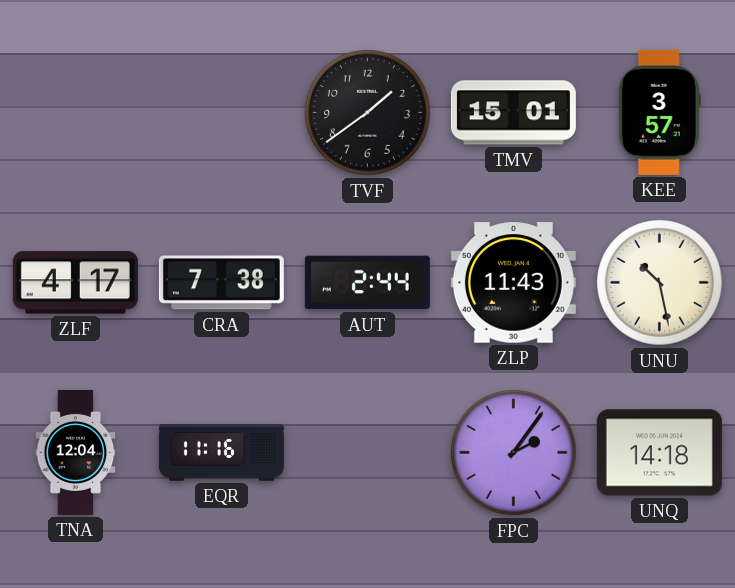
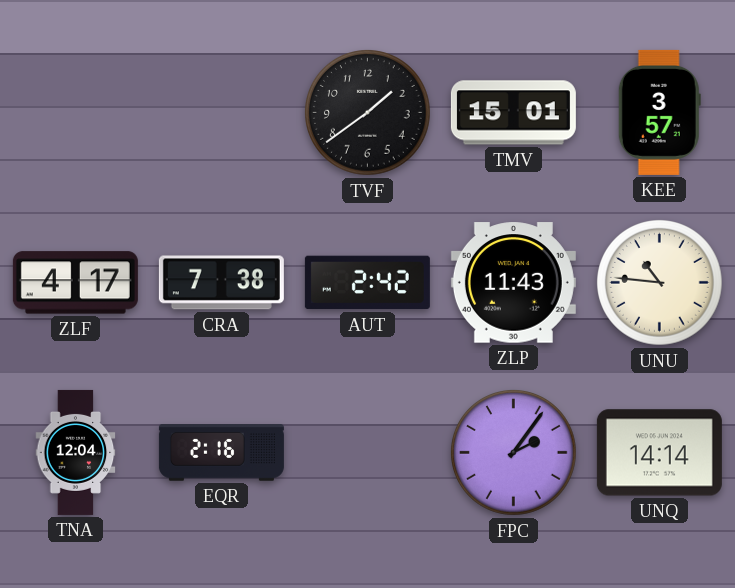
AUT: 2:44 -> 2:42
UNU: 10:28 -> 10:46
EQR: 11:16 -> 2:16
UNQ: 14:18 -> 14:14
